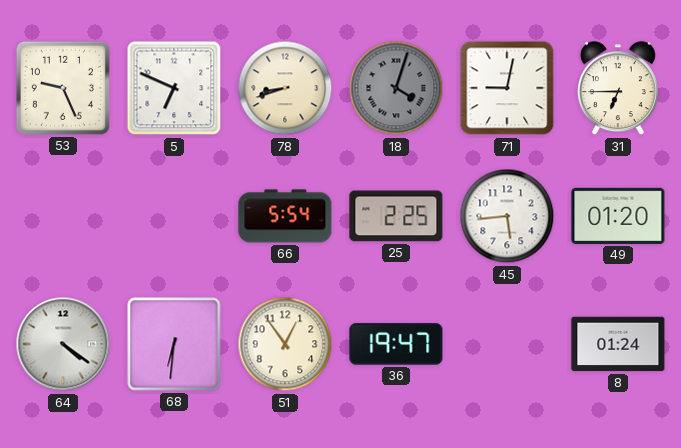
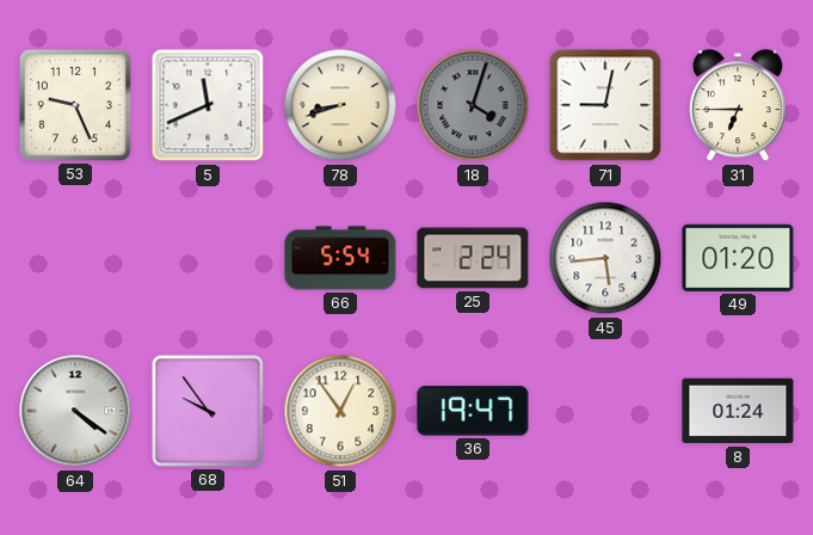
5: 6:49 -> 11:41
25: 2:25 -> 2:24
68: 6:31 -> 9:54
